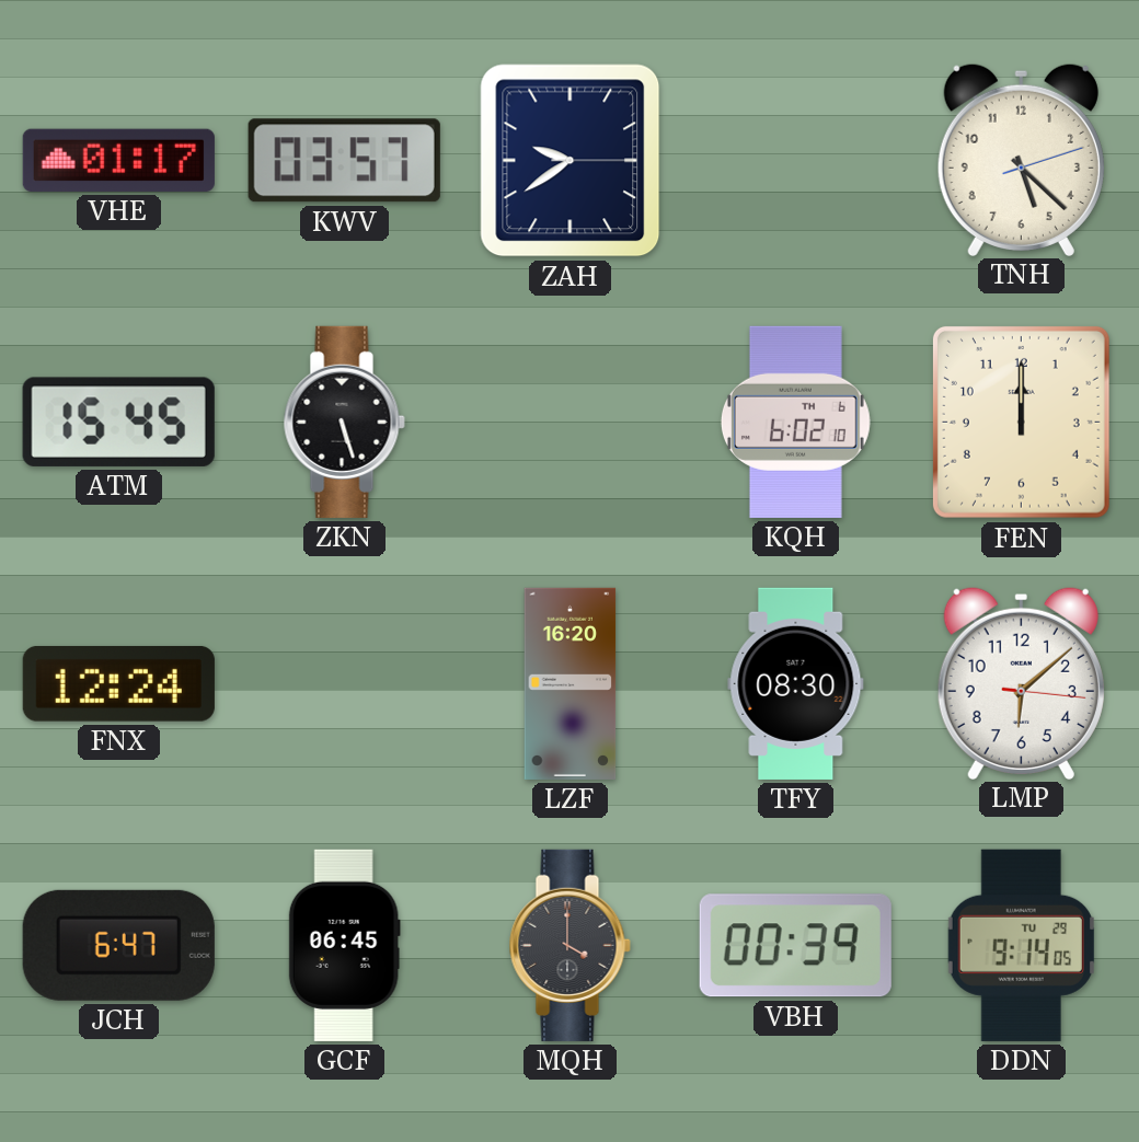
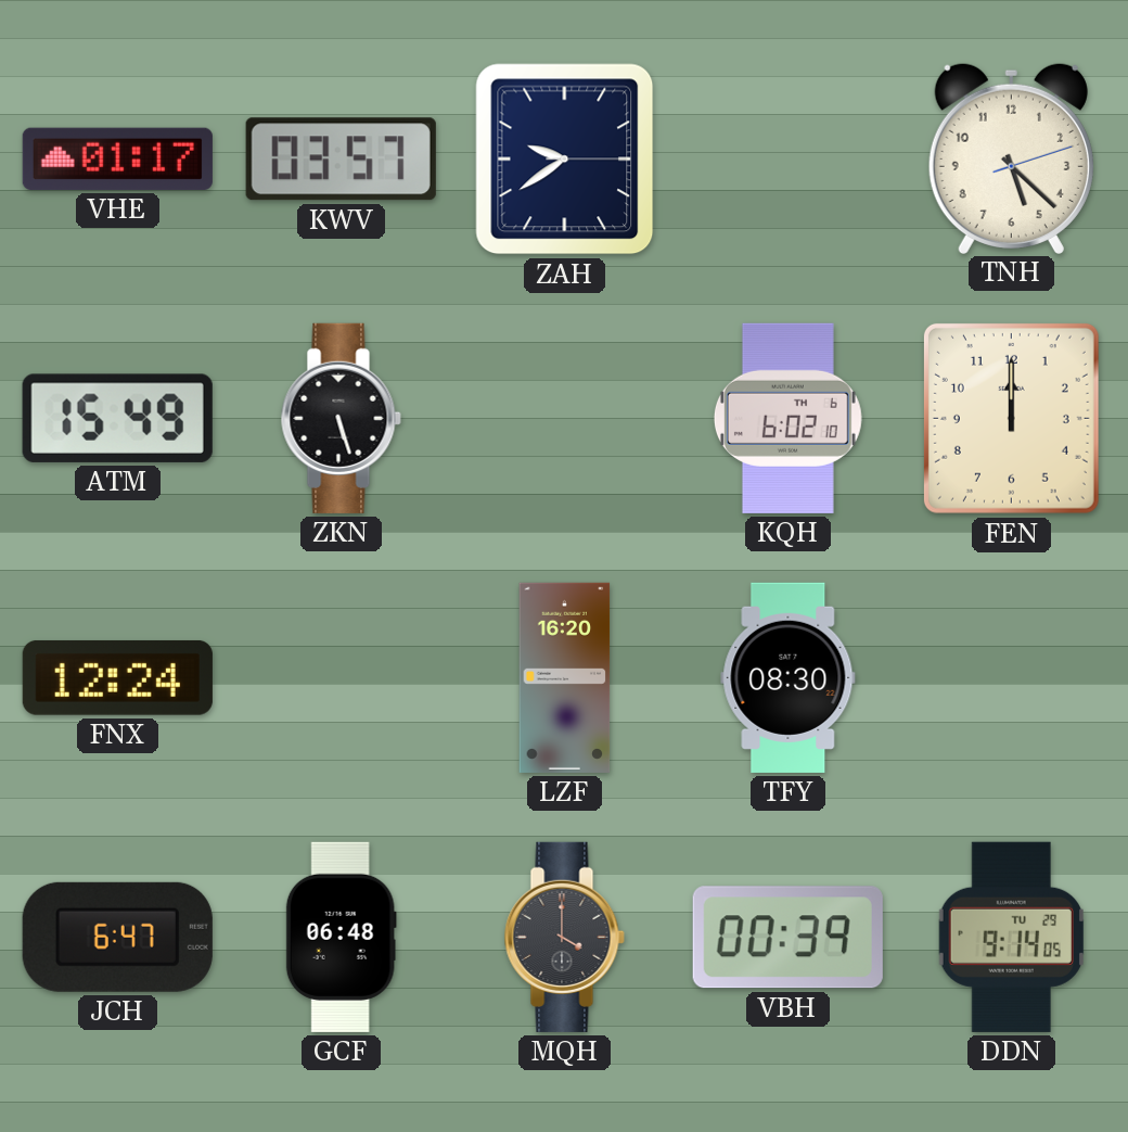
ATM: 15:45 -> 15:49
LMP: 6:08 -> none
GCF: 06:45 -> 06:48
